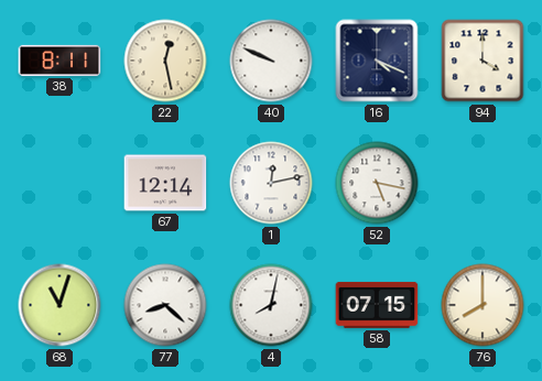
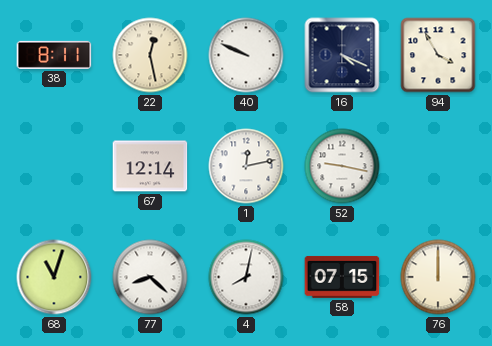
94: 4:00 -> 3:55
52: 5:17 -> 9:17
76: 8:00 -> 12:00
